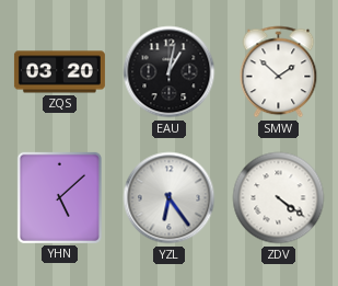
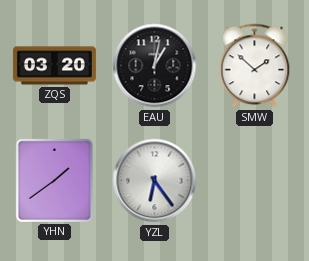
YHN: 5:08 -> 1:39
ZDV: 4:21 -> none
